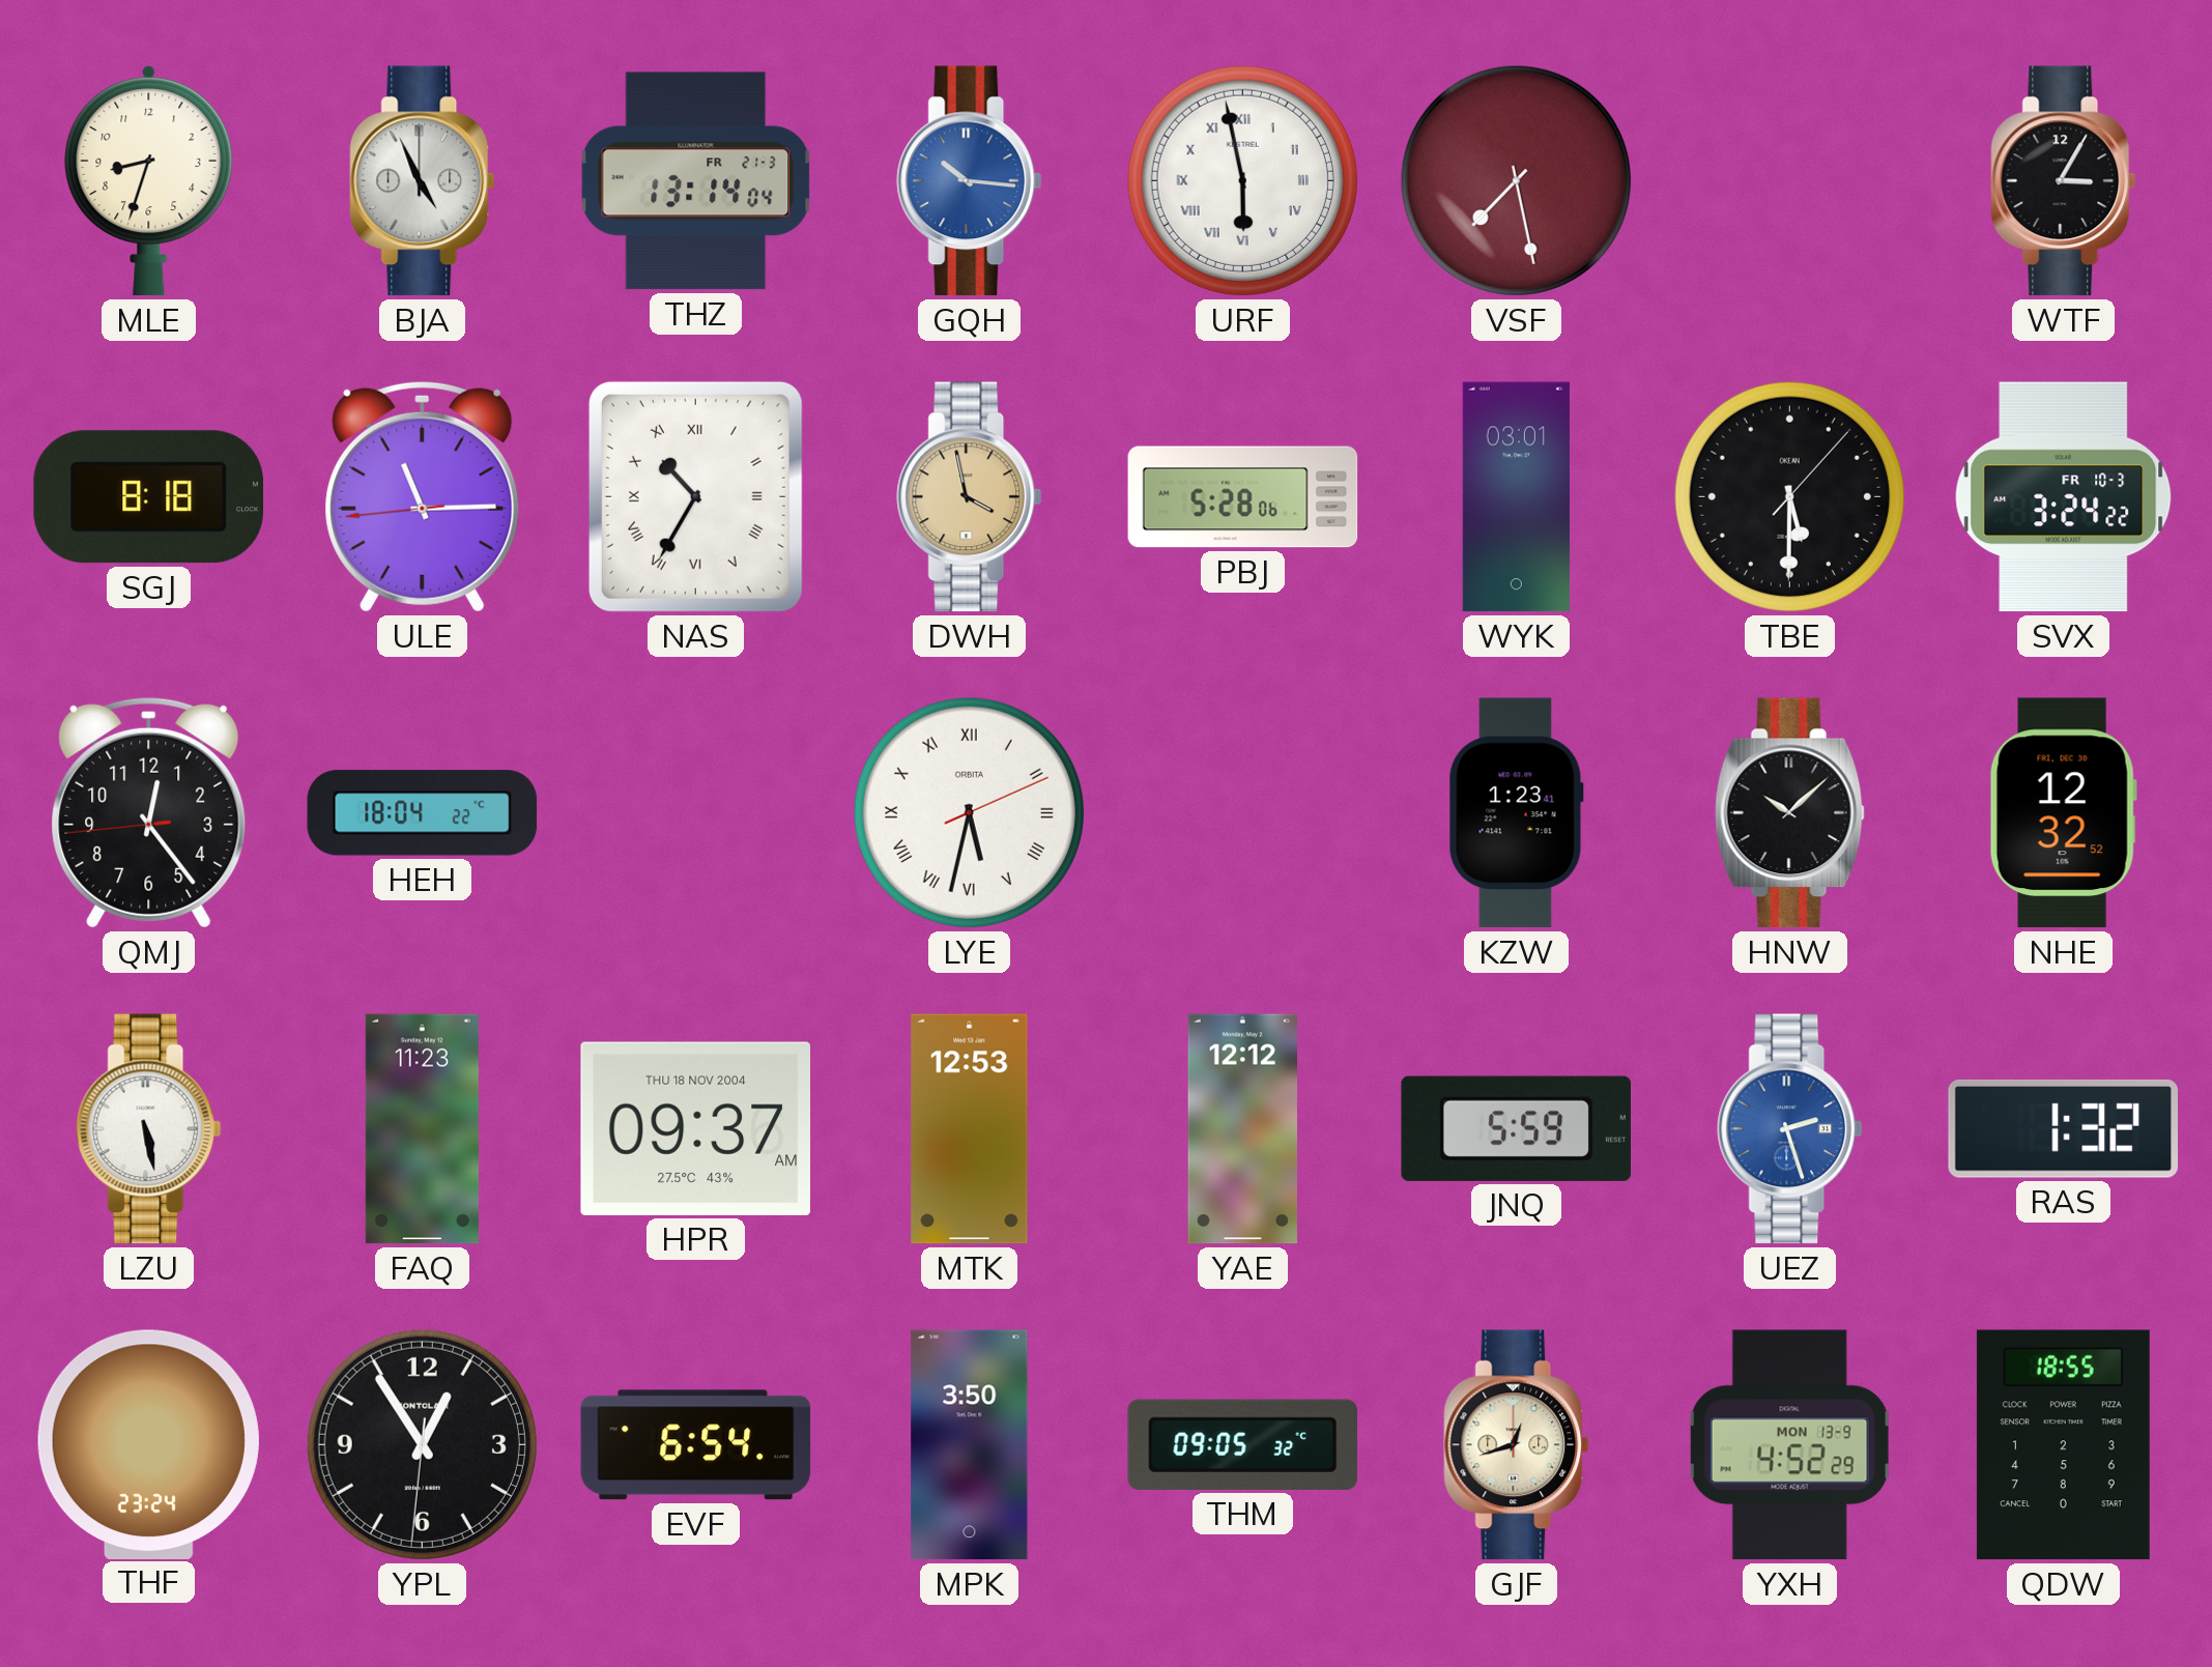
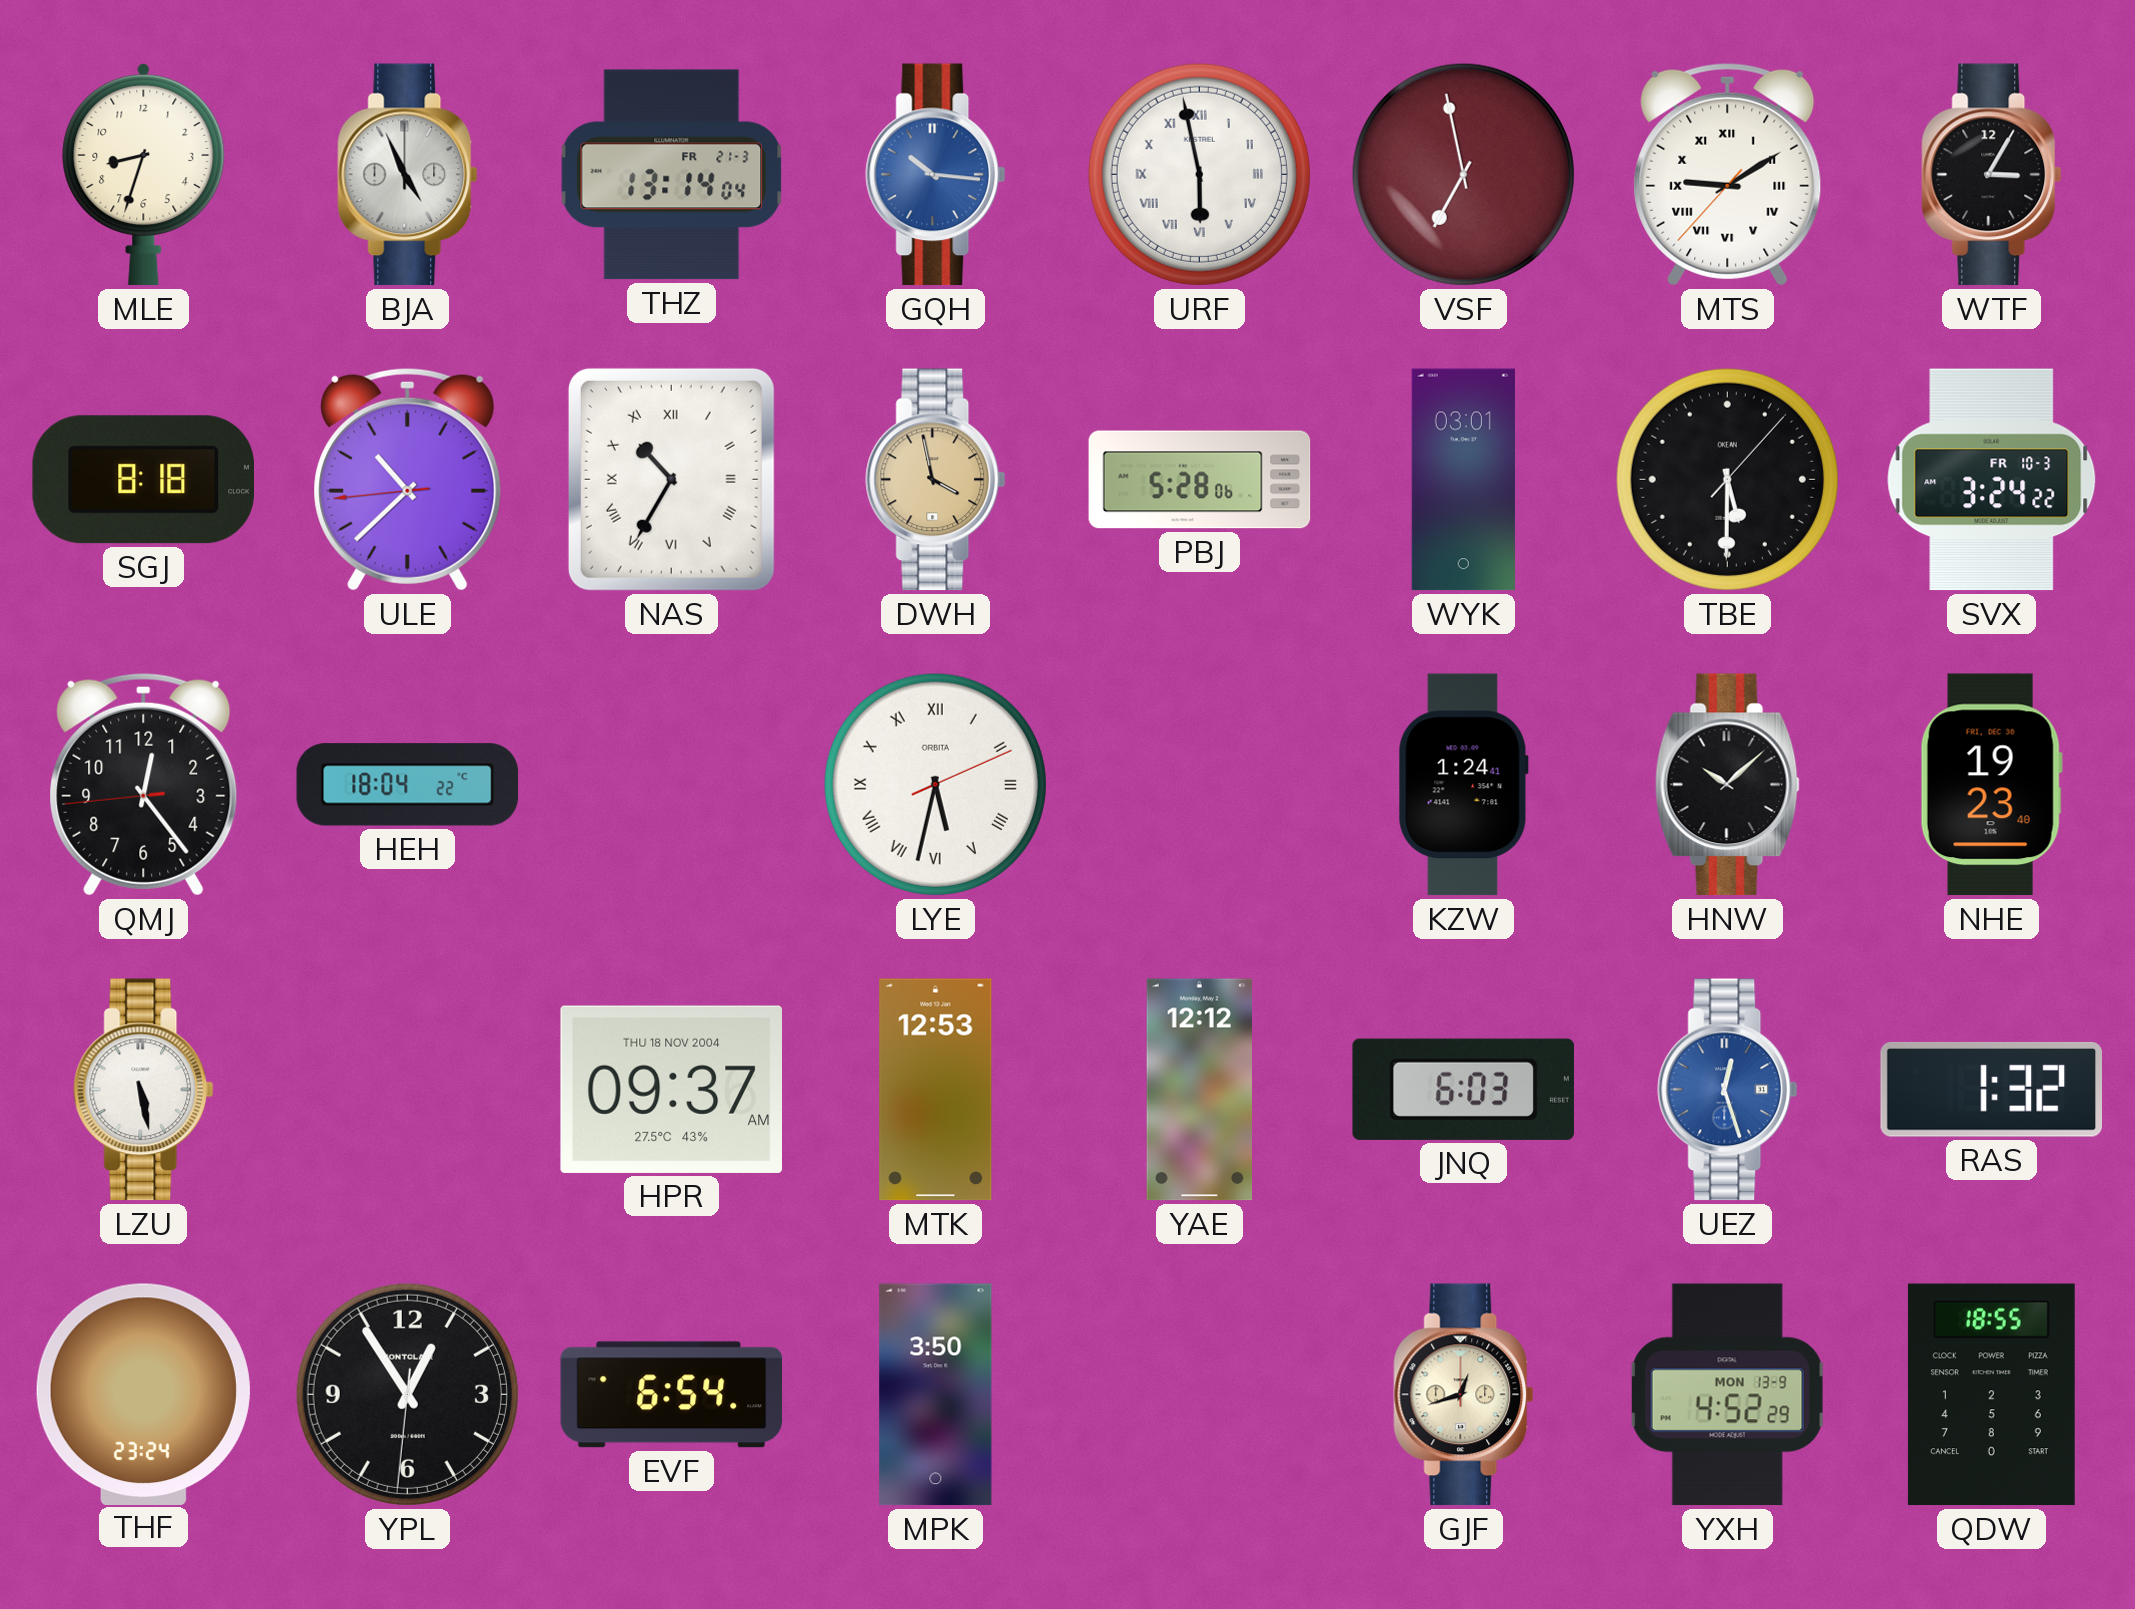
VSF: 7:28 -> 6:58
MTS: none -> 9:09
ULE: 11:14 -> 10:37
KZW: 1:23 -> 1:24
NHE: 12:32 -> 19:23
FAQ: 11:23 -> none
JNQ: 5:59 -> 6:03
UEZ: 2:27 -> 12:27
THM: 09:05 -> none
